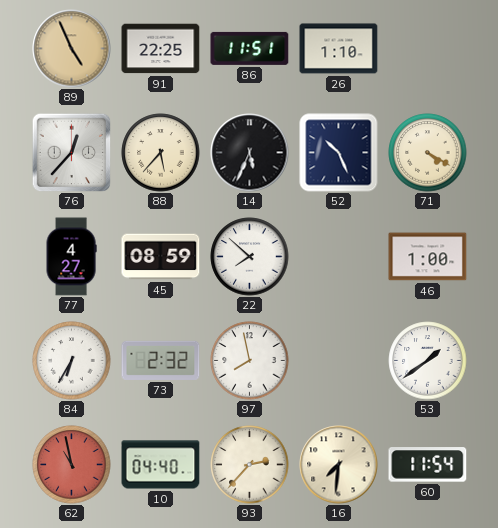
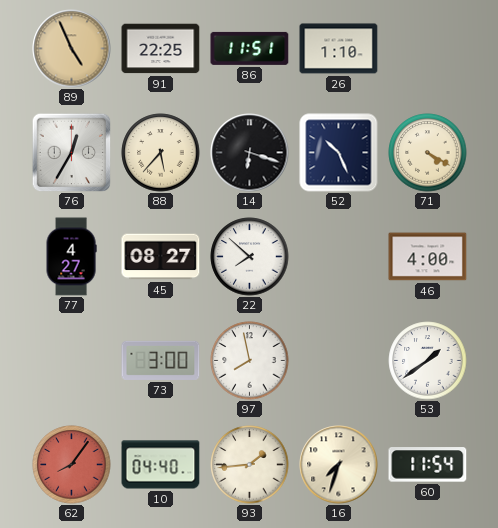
76: 12:37 -> 12:35
14: 5:34 -> 6:18
45: 08:59 -> 08:27
46: 1:00 -> 4:00
84: 6:35 -> none
73: 2:32 -> 3:00
62: 10:58 -> 8:06
93: 2:37 -> 1:44
16: 7:31 -> 7:33
